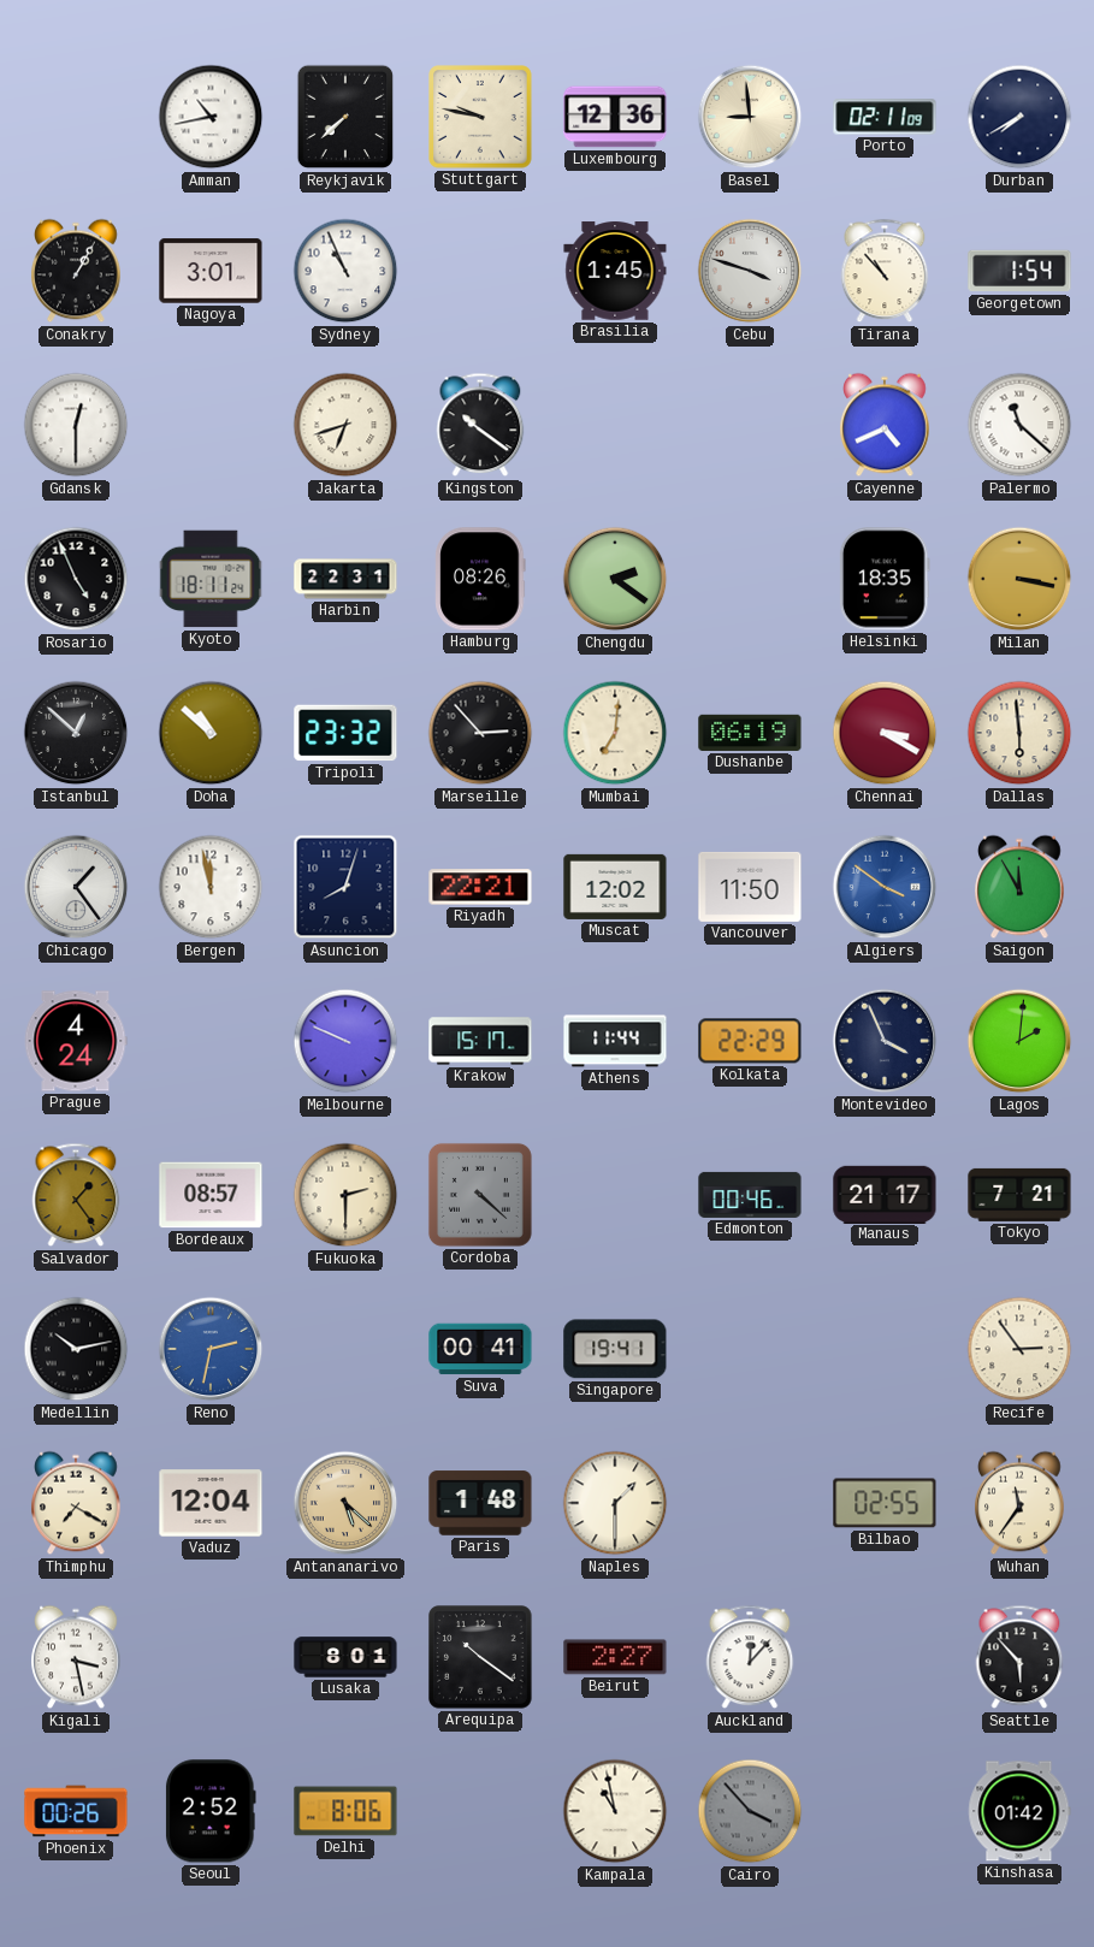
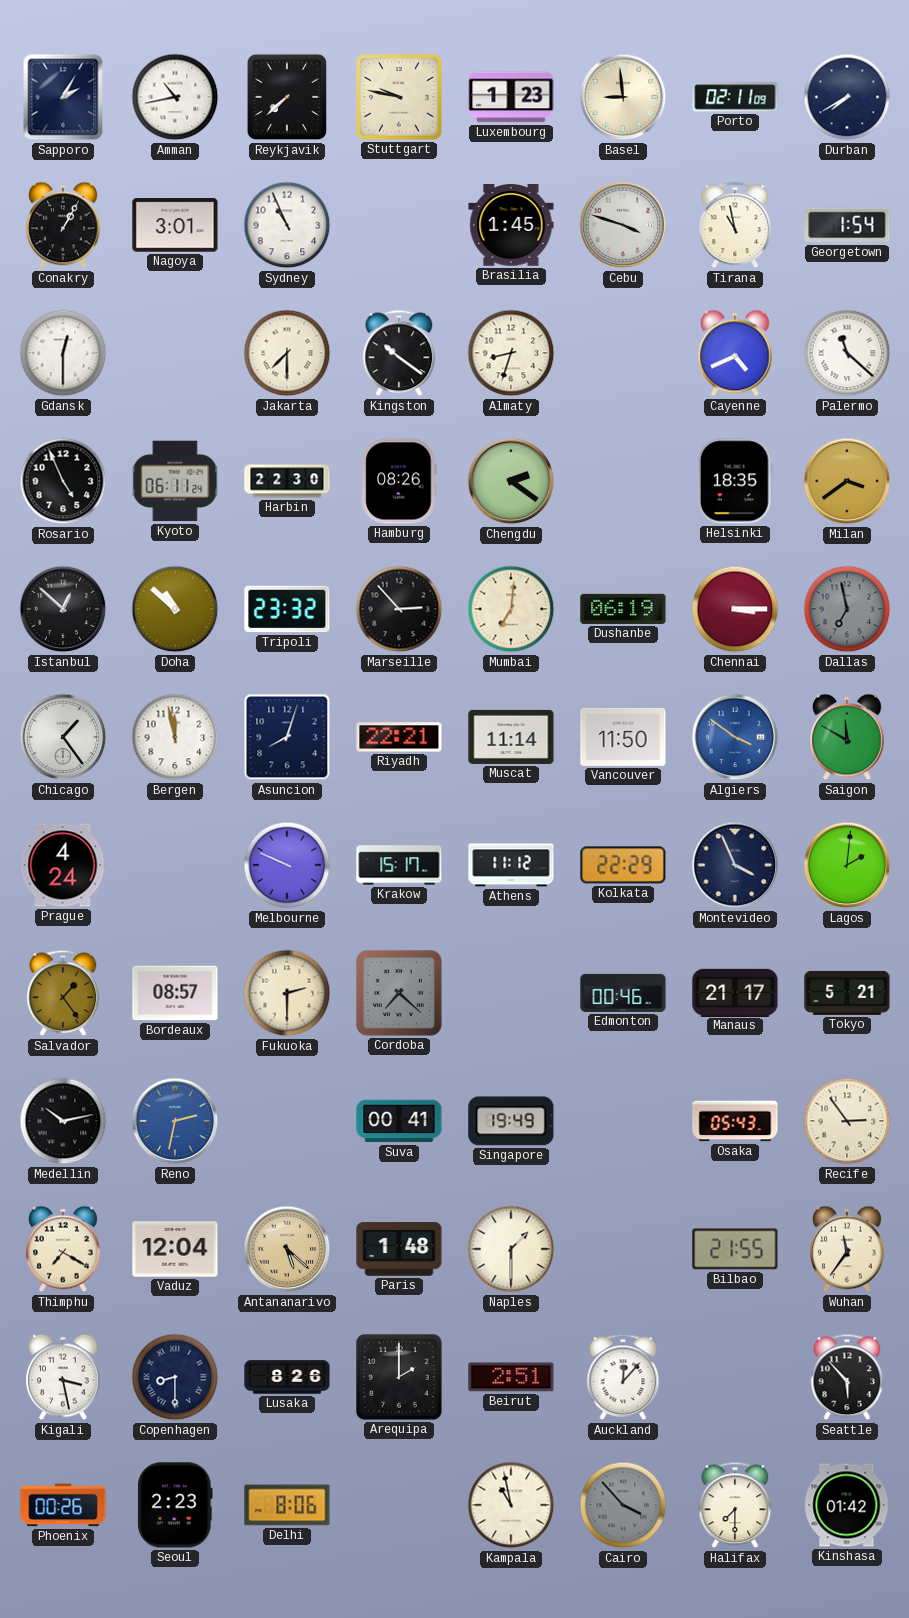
Sapporo: none -> 2:05
Luxembourg: 12:36 -> 1:23
Tirana: 10:53 -> 10:58
Jakarta: 6:42 -> 7:30
Almaty: none -> 8:33
Kyoto: 18:11 -> 06:11
Harbin: 22:31 -> 22:30
Milan: 3:17 -> 3:39
Chennai: 3:20 -> 3:15
Dallas: 5:59 -> 6:58
Dallas dial: cream -> grey
Muscat: 12:02 -> 11:14
Saigon: 11:55 -> 11:50
Athens: 11:44 -> 11:12
Cordoba: 4:22 -> 7:22
Tokyo: 7:21 -> 5:21
Singapore: 19:41 -> 19:49
Osaka: none -> 05:43
Bilbao: 02:55 -> 21:55
Copenhagen: none -> 8:30
Lusaka: 8:01 -> 8:26
Arequipa: 10:21 -> 2:00
Beirut: 2:27 -> 2:51
Seoul: 2:52 -> 2:23
Halifax: none -> 7:30
